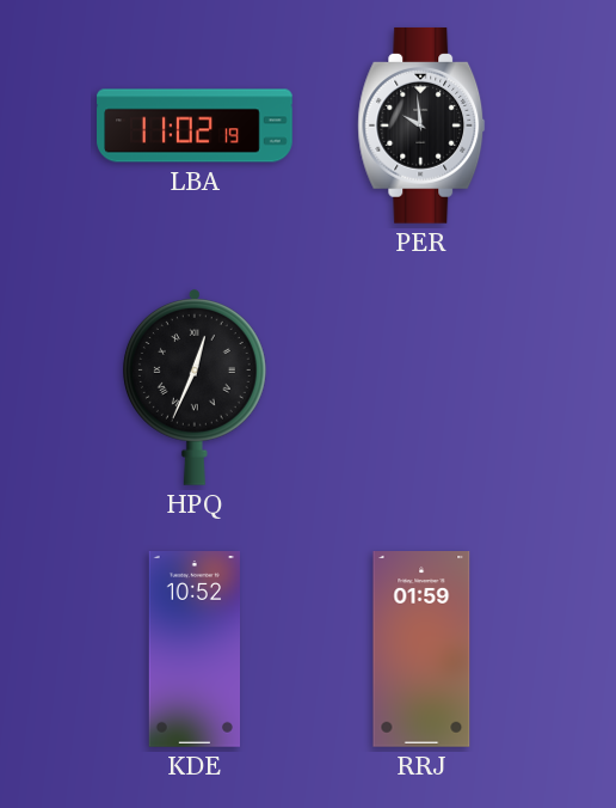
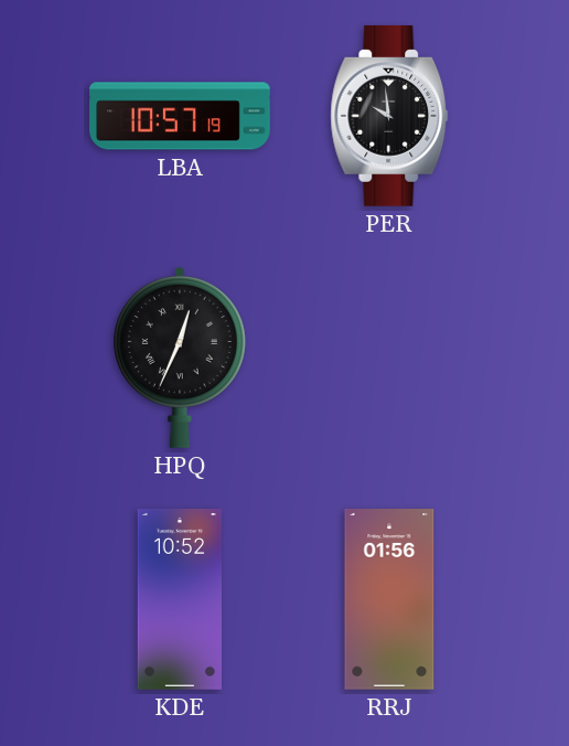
LBA: 11:02 -> 10:57
RRJ: 01:59 -> 01:56
